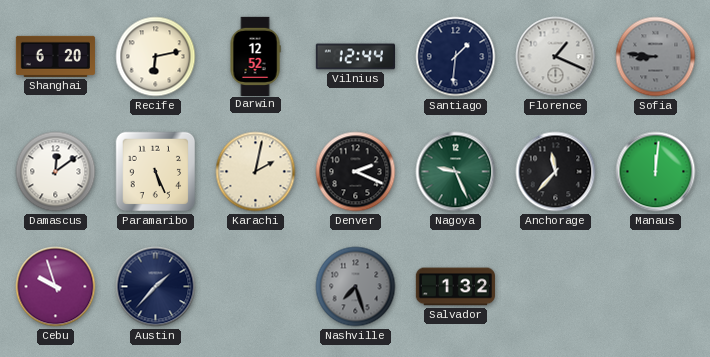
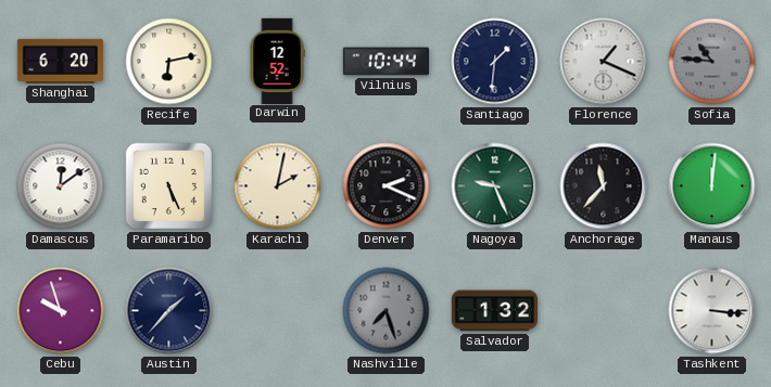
Vilnius: 12:44 -> 10:44
Sofia: 8:46 -> 10:46
Tashkent: none -> 3:16
